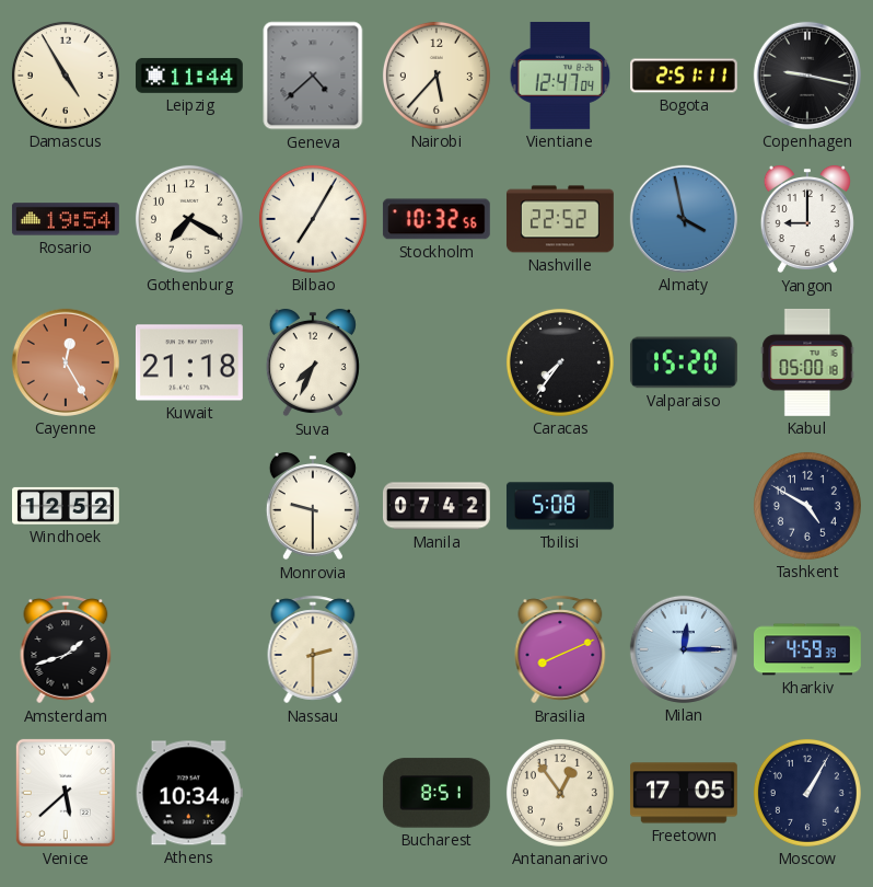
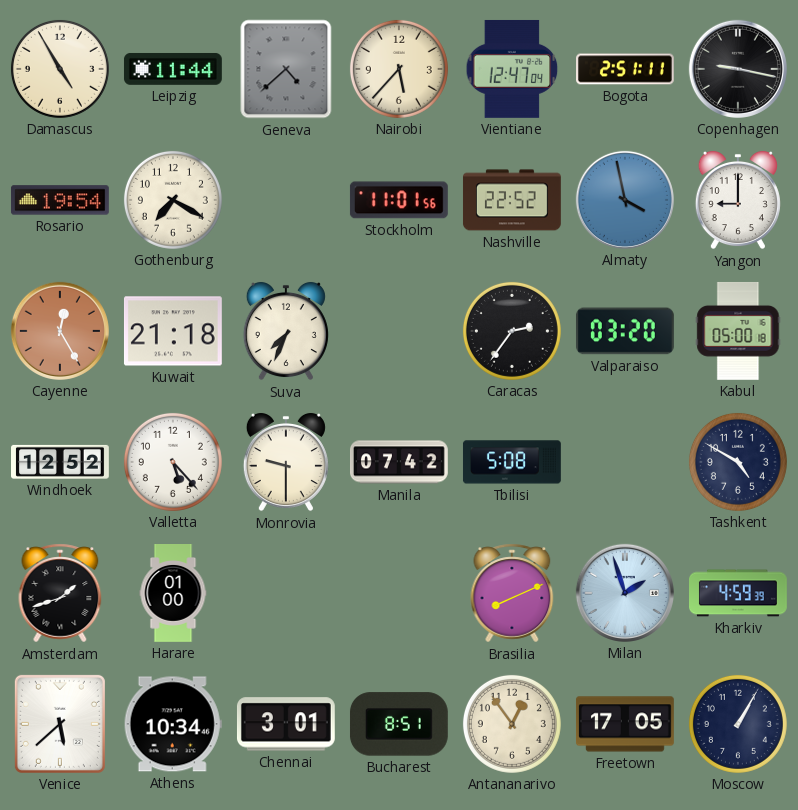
Bilbao: 7:05 -> none
Stockholm: 10:32 -> 11:01
Caracas: 7:36 -> 2:36
Valparaiso: 15:20 -> 03:20
Valletta: none -> 5:23
Harare: none -> 01:00
Nassau: 2:30 -> none
Milan: 12:15 -> 1:57
Chennai: none -> 3:01
